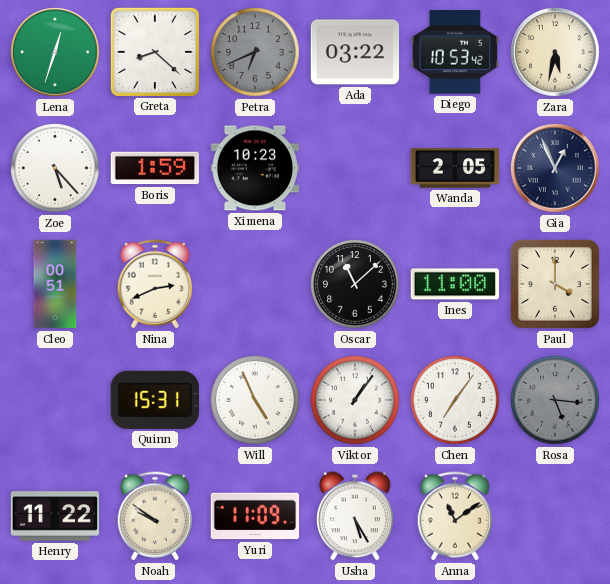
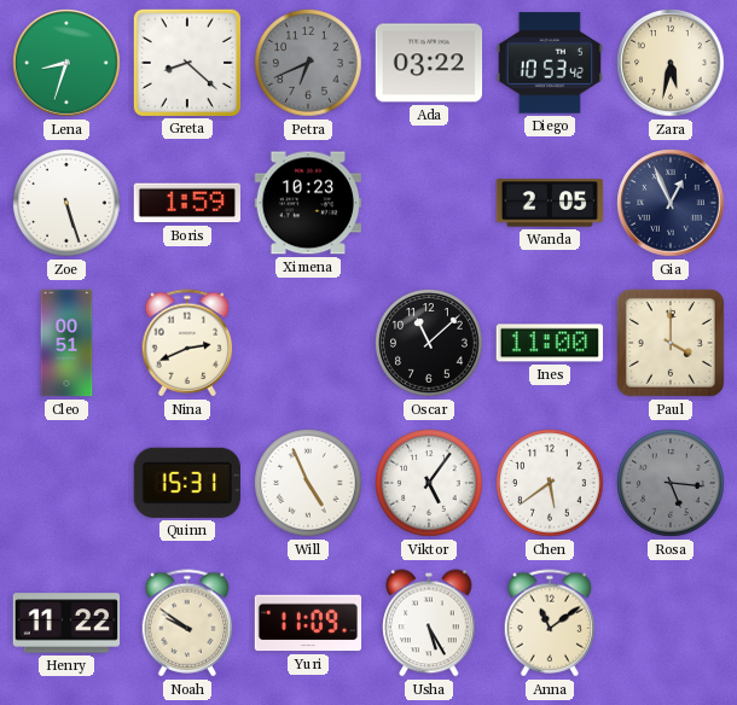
Lena: 12:33 -> 8:33
Zoe: 5:23 -> 5:27
Viktor: 1:06 -> 5:06
Chen: 7:06 -> 5:39
